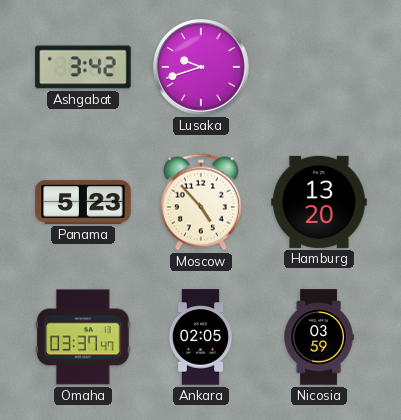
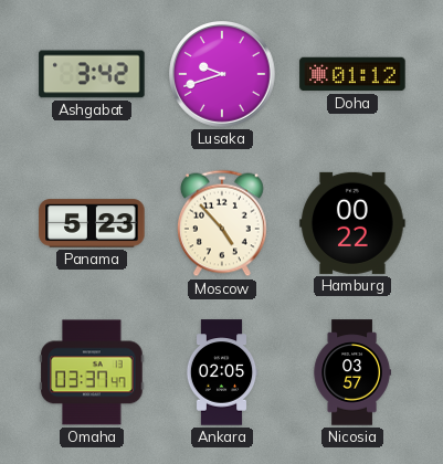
Doha: none -> 01:12
Hamburg: 13:20 -> 00:22
Nicosia: 03:59 -> 03:57
